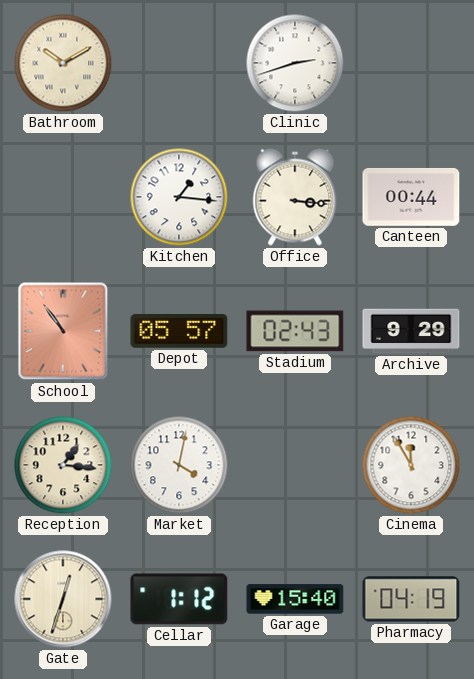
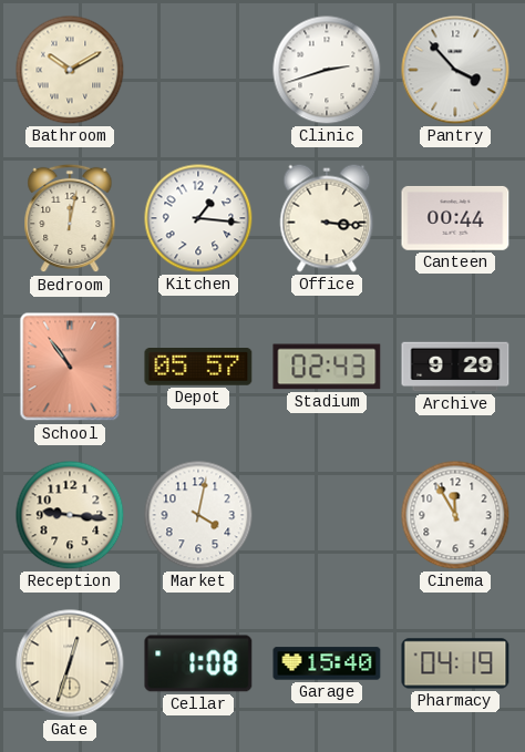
Pantry: none -> 3:53
Bedroom: none -> 12:02
Reception: 1:16 -> 9:16
Cellar: 1:12 -> 1:08
